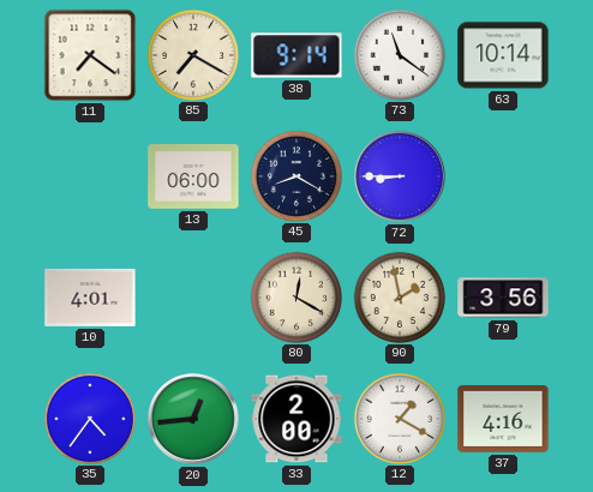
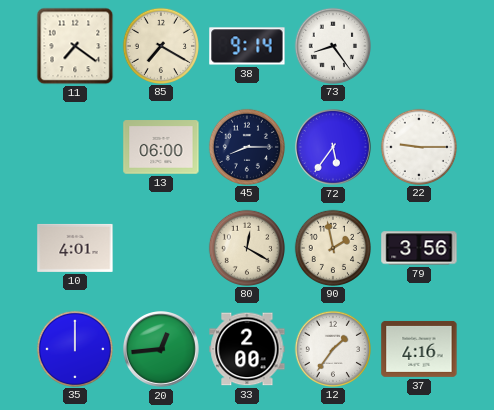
73: 11:21 -> 8:24
63: 10:14 -> none
45: 8:20 -> 8:15
72: 8:45 -> 5:36
22: none -> 9:15
35: 4:36 -> 12:00
12: 1:20 -> 1:36
